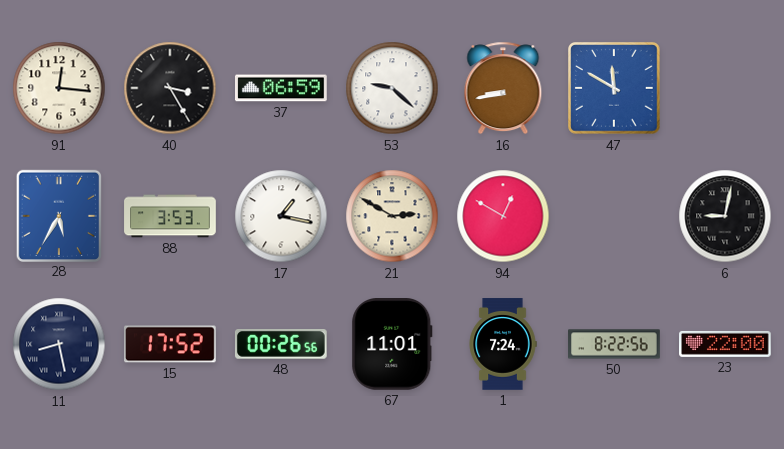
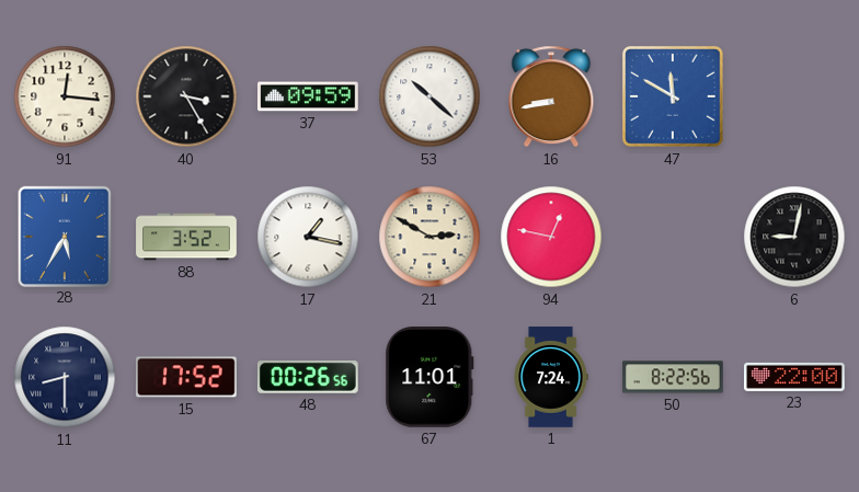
37: 06:59 -> 09:59
53: 9:22 -> 10:22
88: 3:53 -> 3:52
94: 12:50 -> 12:47
11: 8:28 -> 8:30
